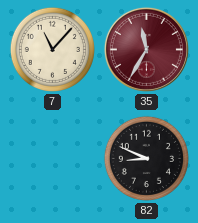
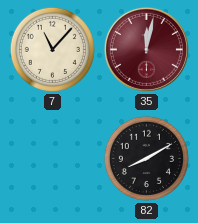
35: 11:35 -> 12:02
82: 8:49 -> 8:10
